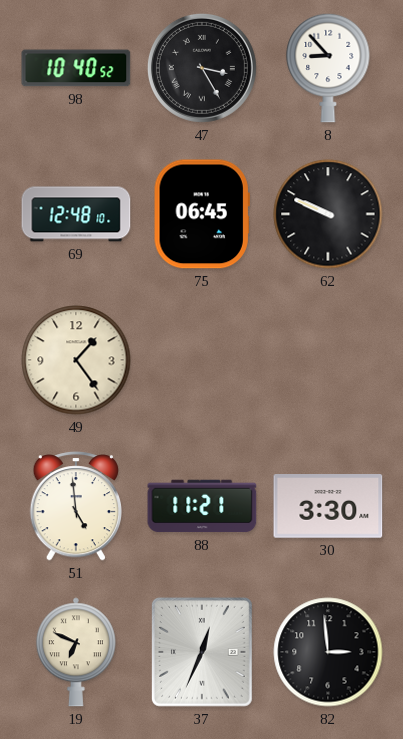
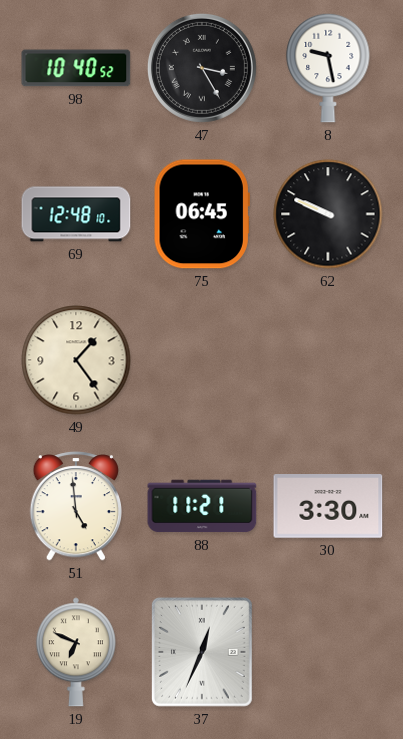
8: 8:53 -> 9:28
82: 2:59 -> none
